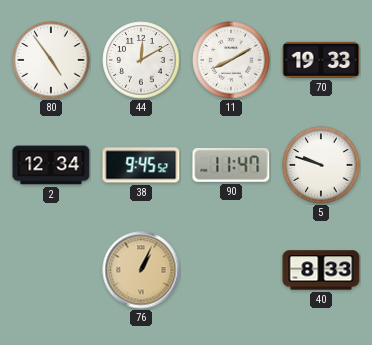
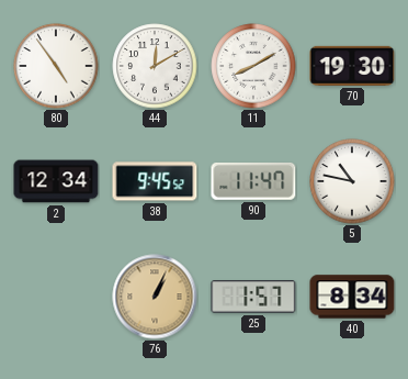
70: 19:33 -> 19:30
5: 9:48 -> 10:47
25: none -> 1:57
40: 8:33 -> 8:34
